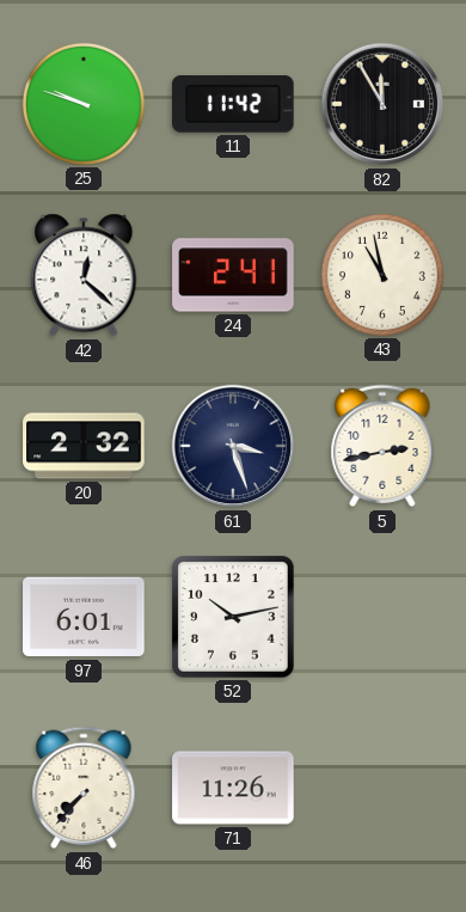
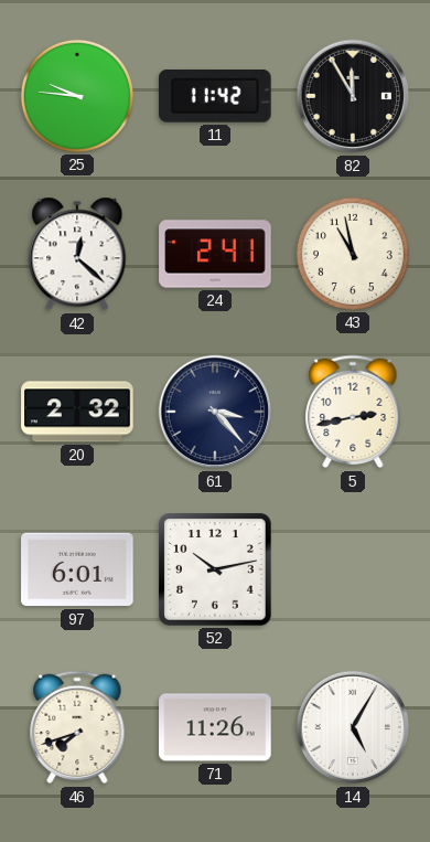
25: 9:48 -> 9:46
61: 3:27 -> 3:23
46: 7:37 -> 7:42
14: none -> 5:05
